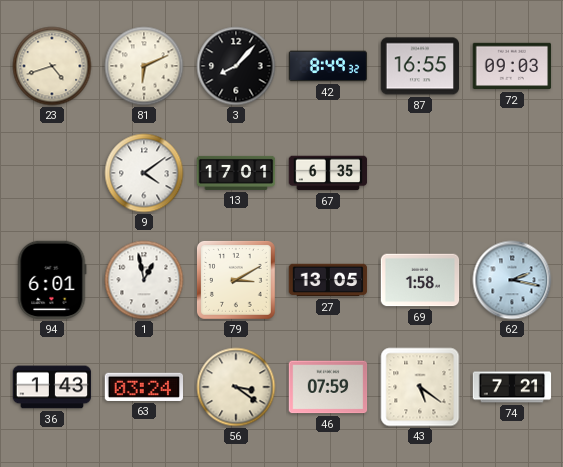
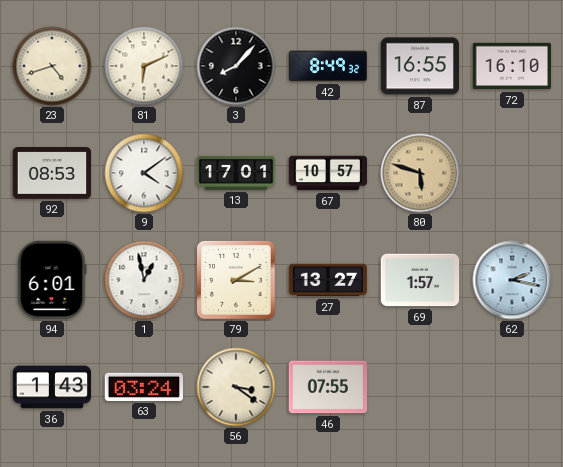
72: 09:03 -> 16:10
92: none -> 08:53
67: 6:35 -> 10:57
80: none -> 5:48
27: 13:05 -> 13:27
69: 1:58 -> 1:57
46: 07:59 -> 07:55
43: 5:21 -> none
74: 7:21 -> none
